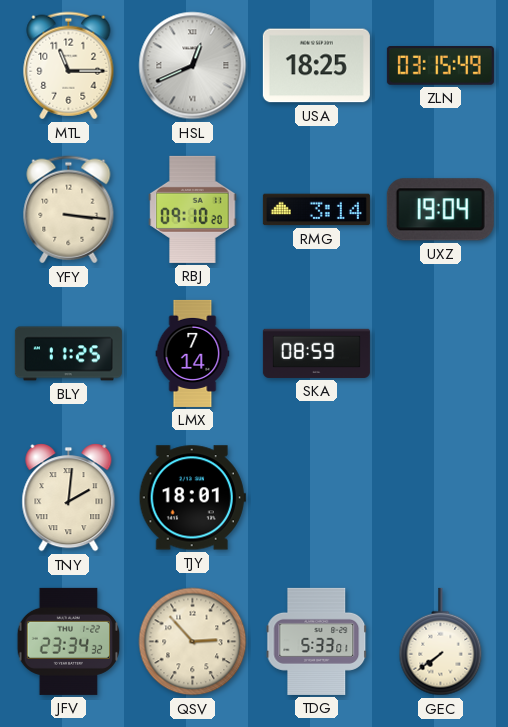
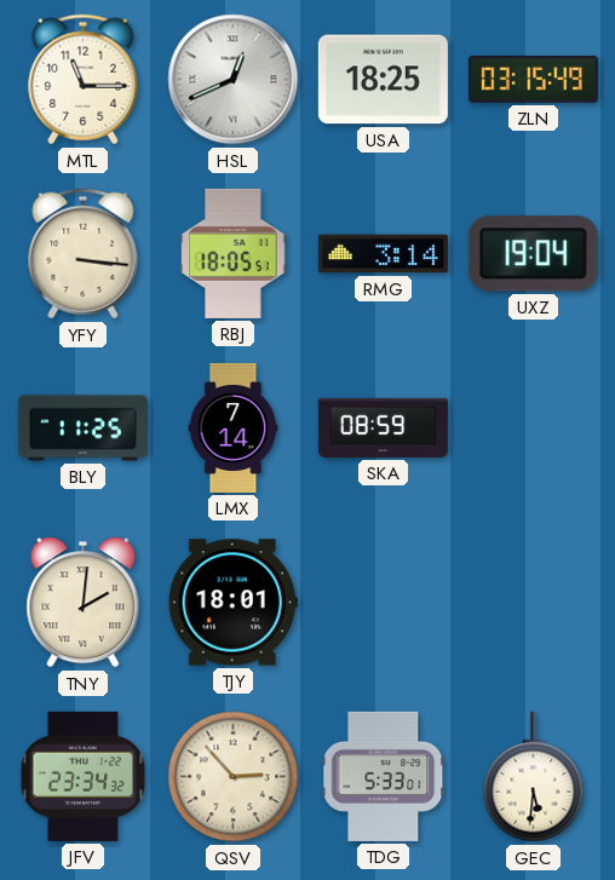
RBJ: 09:10 -> 18:05
GEC: 7:39 -> 5:31
